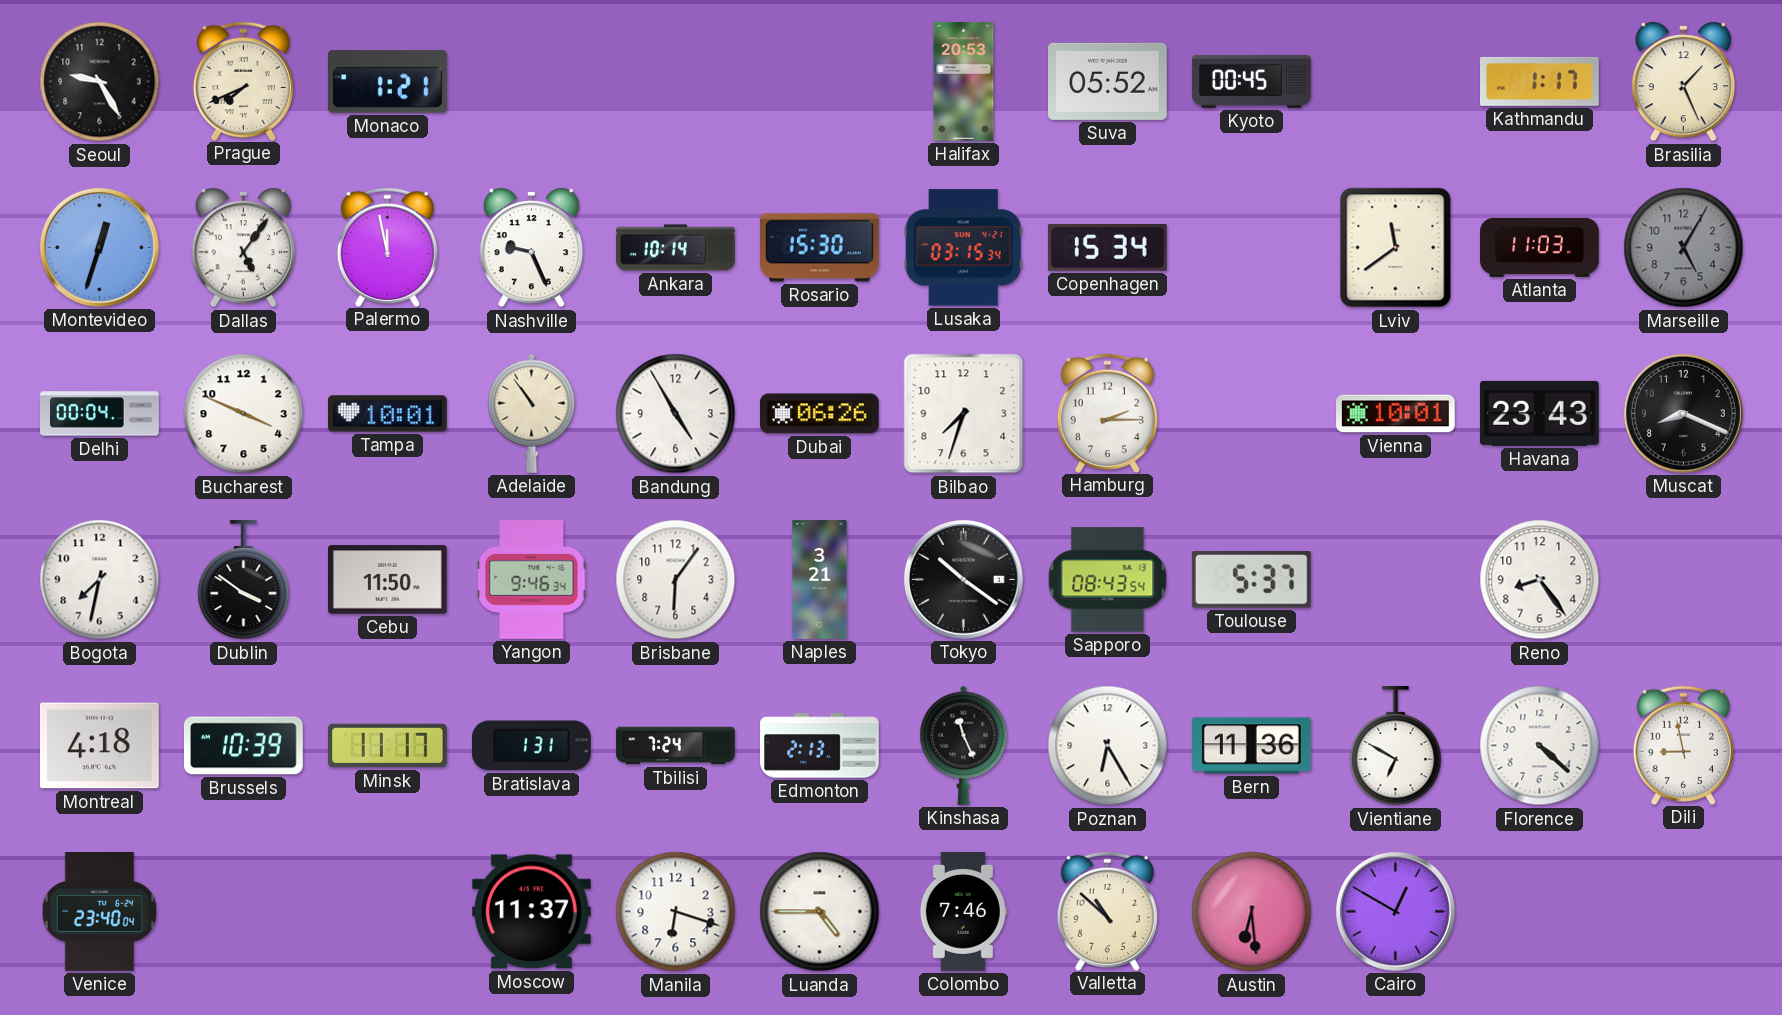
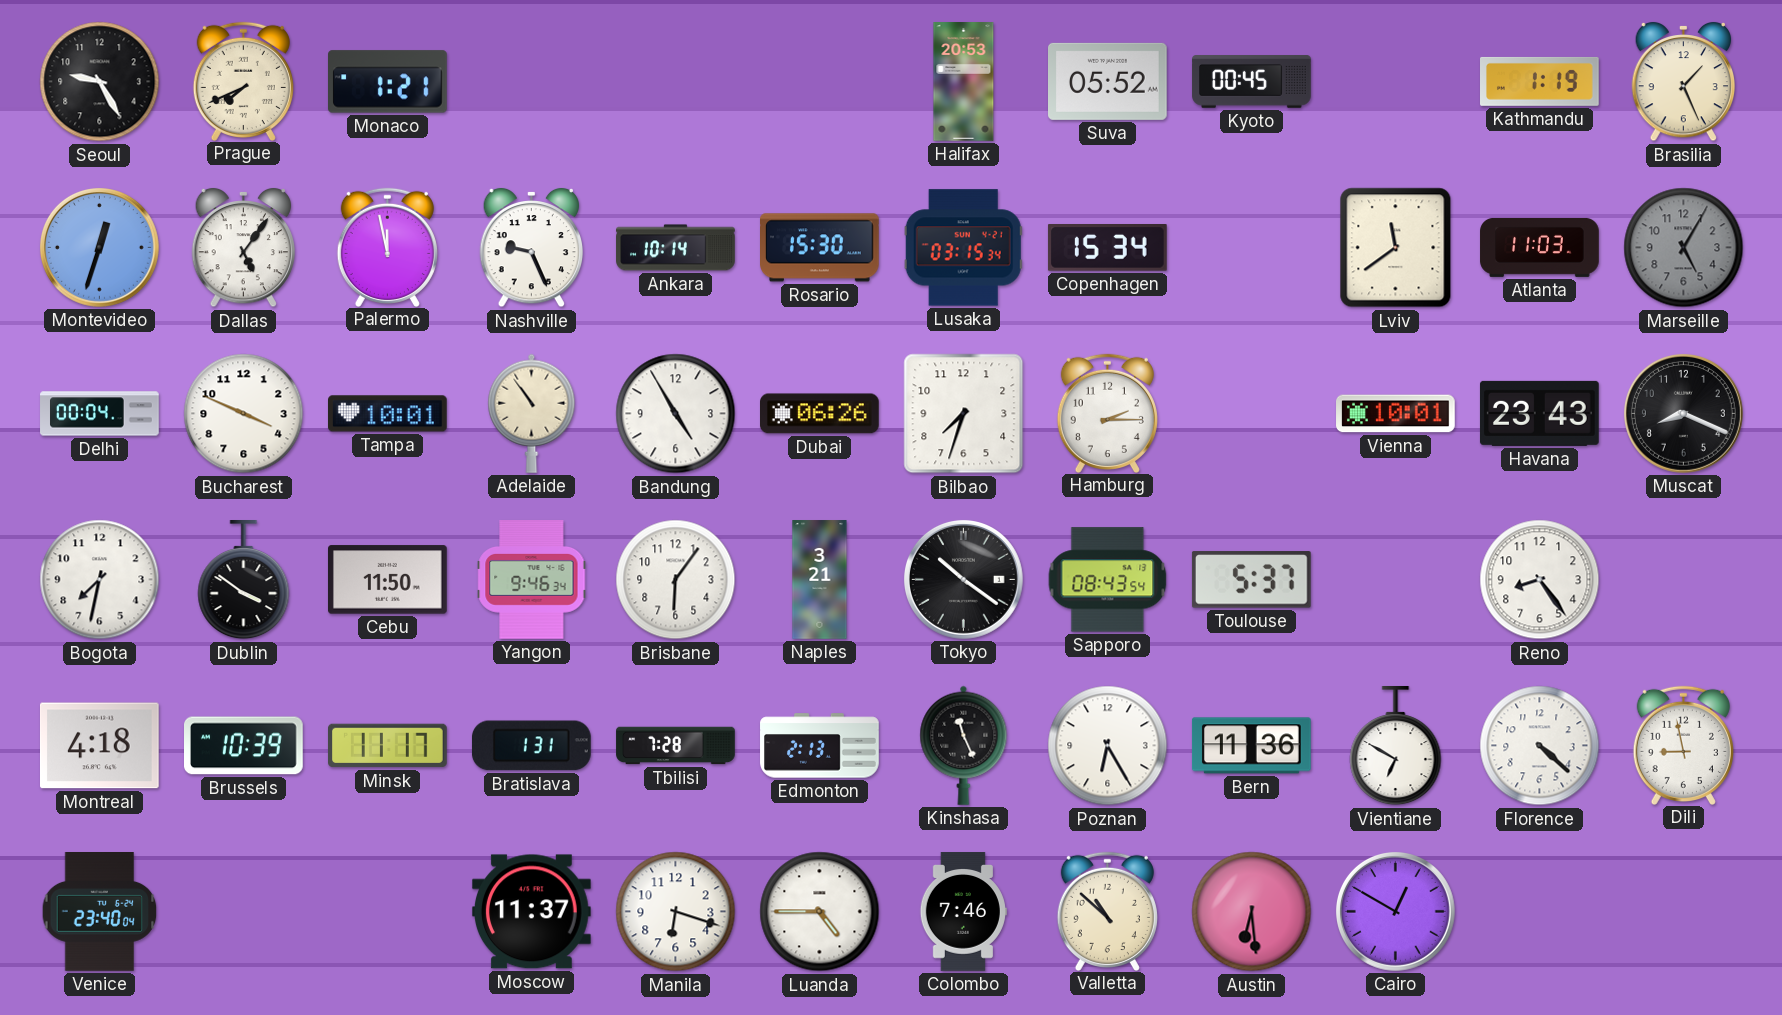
Kathmandu: 1:17 -> 1:19
Tbilisi: 7:24 -> 7:28
